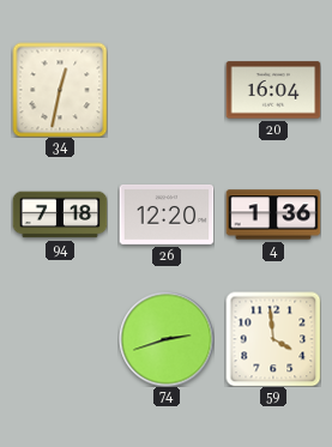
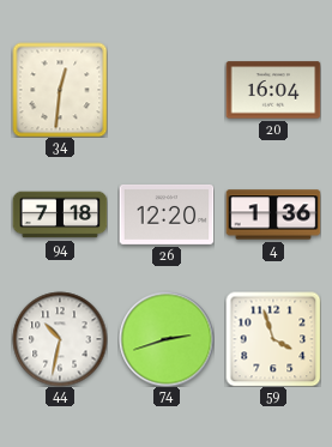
34: 12:32 -> 12:31
44: none -> 10:32
59: 3:59 -> 3:57
